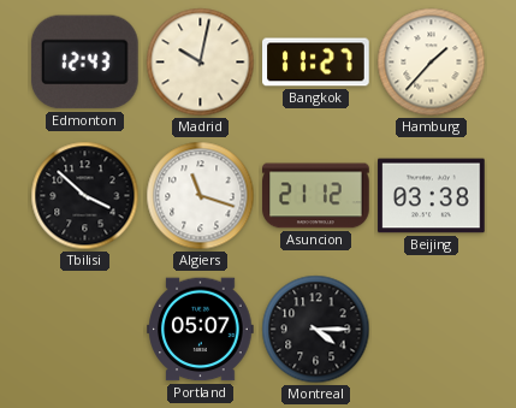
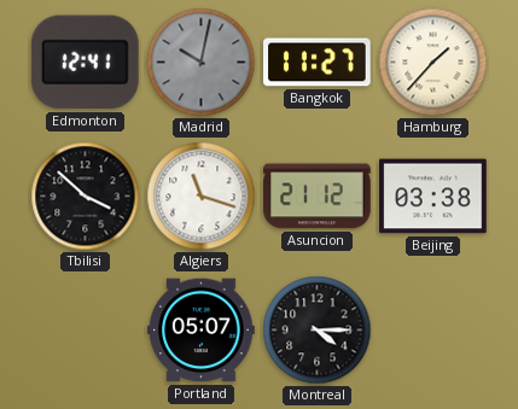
Edmonton: 12:43 -> 12:41
Madrid dial: cream -> grey
